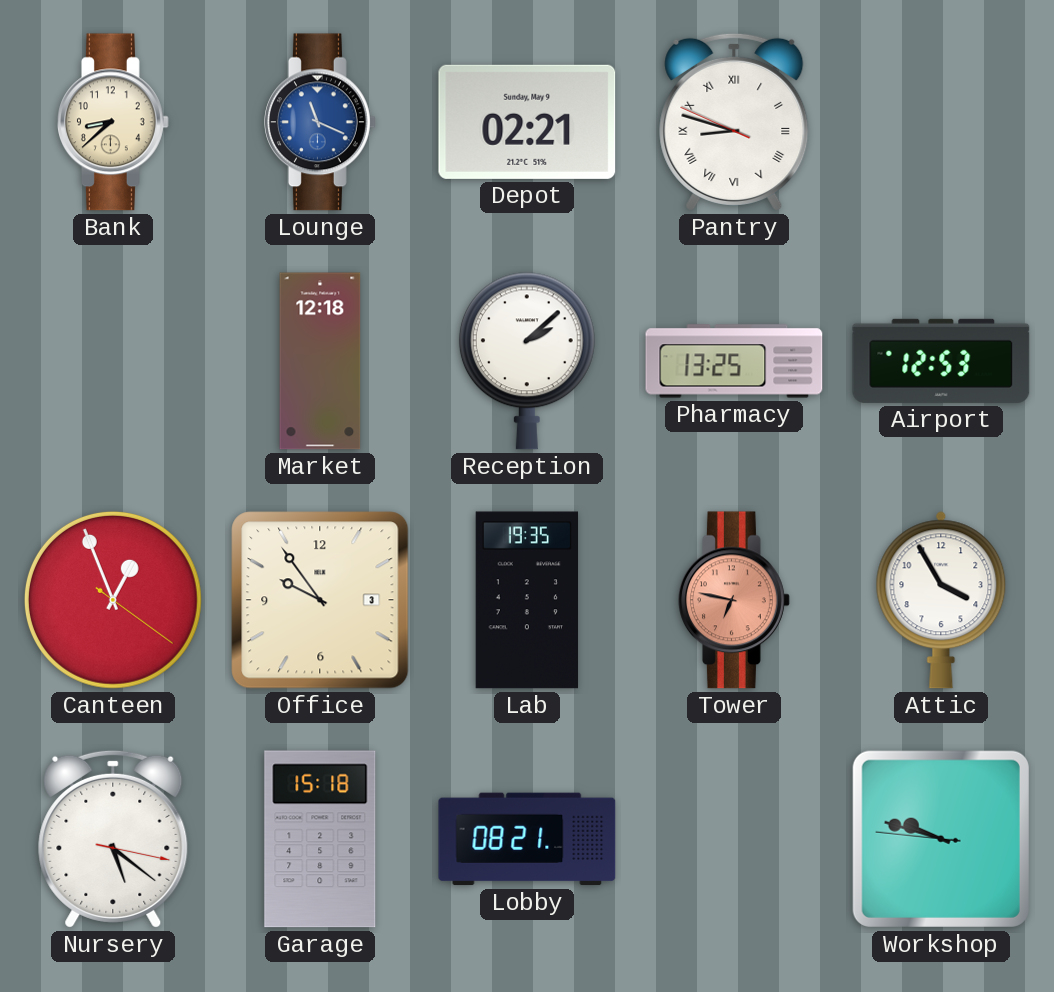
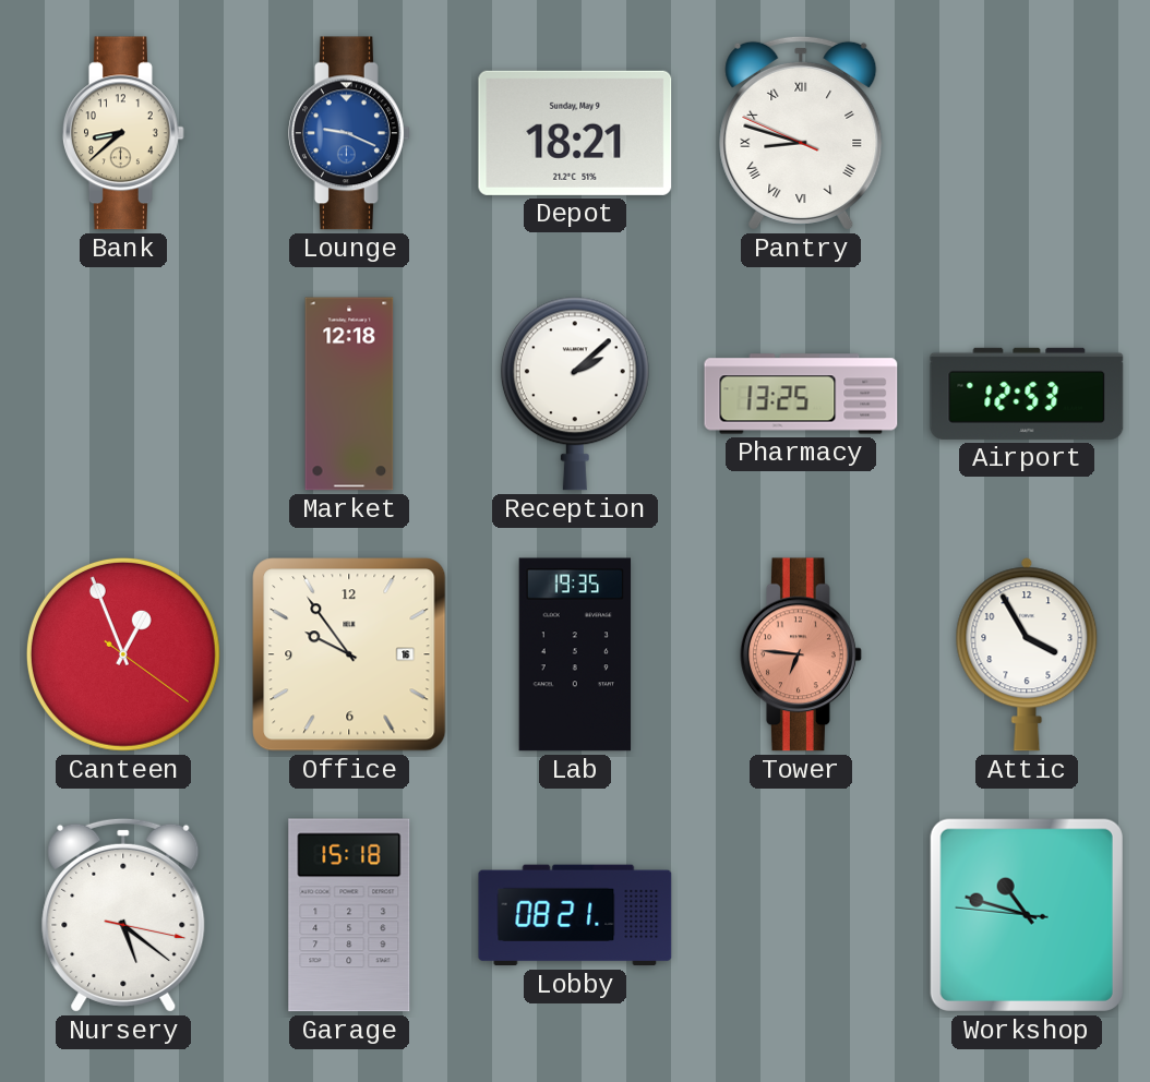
Lounge: 11:19 -> 9:19
Depot: 02:21 -> 18:21
Office date: 3 -> 16
Tower: 6:47 -> 6:46
Workshop: 9:47 -> 10:47
